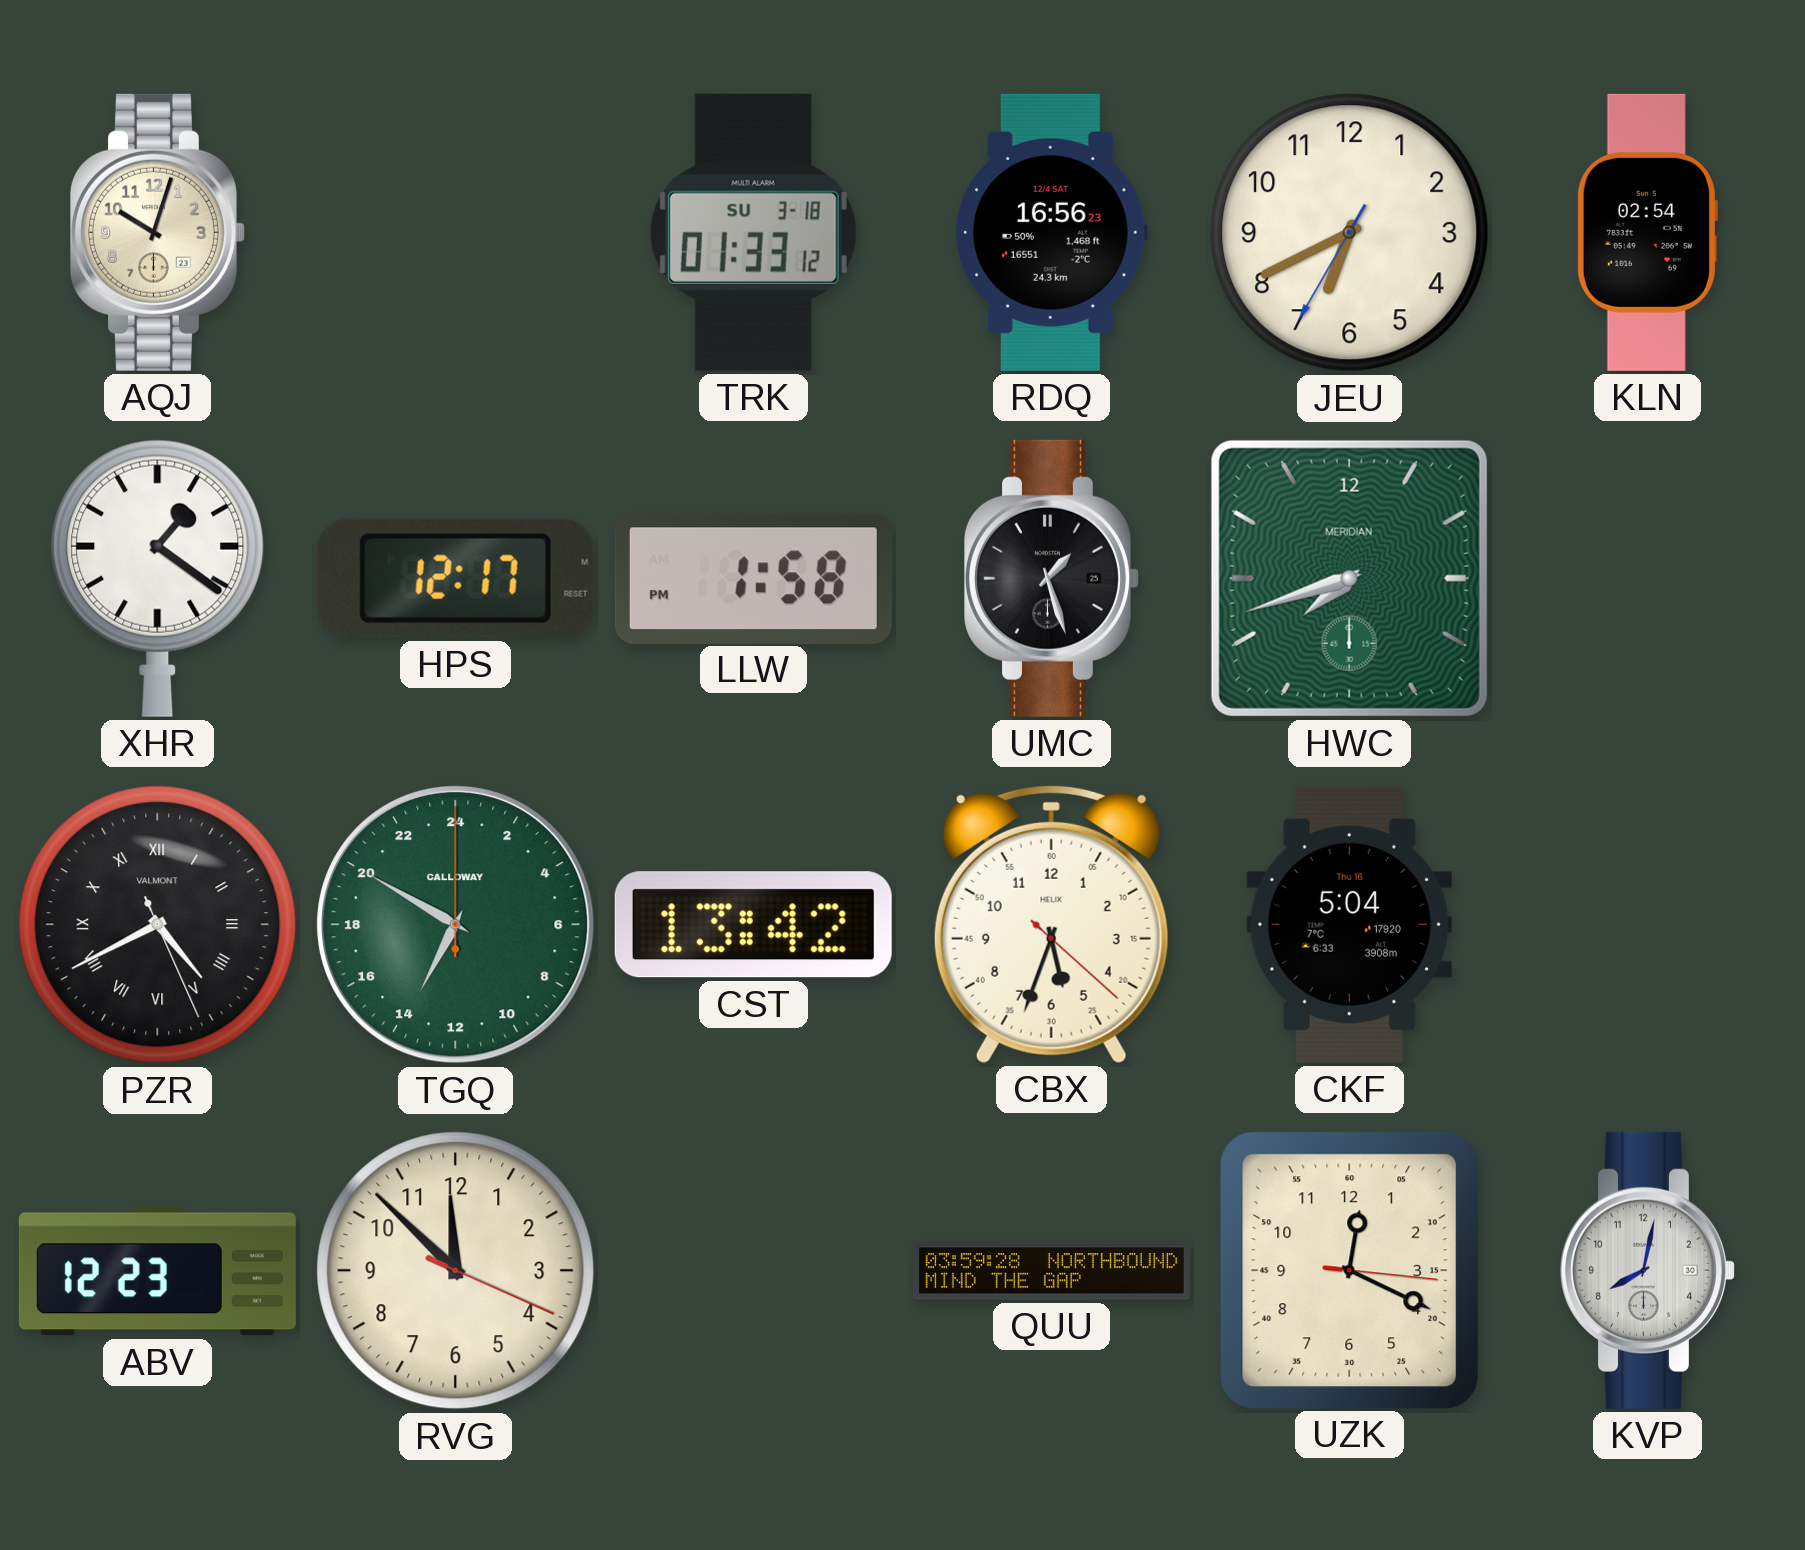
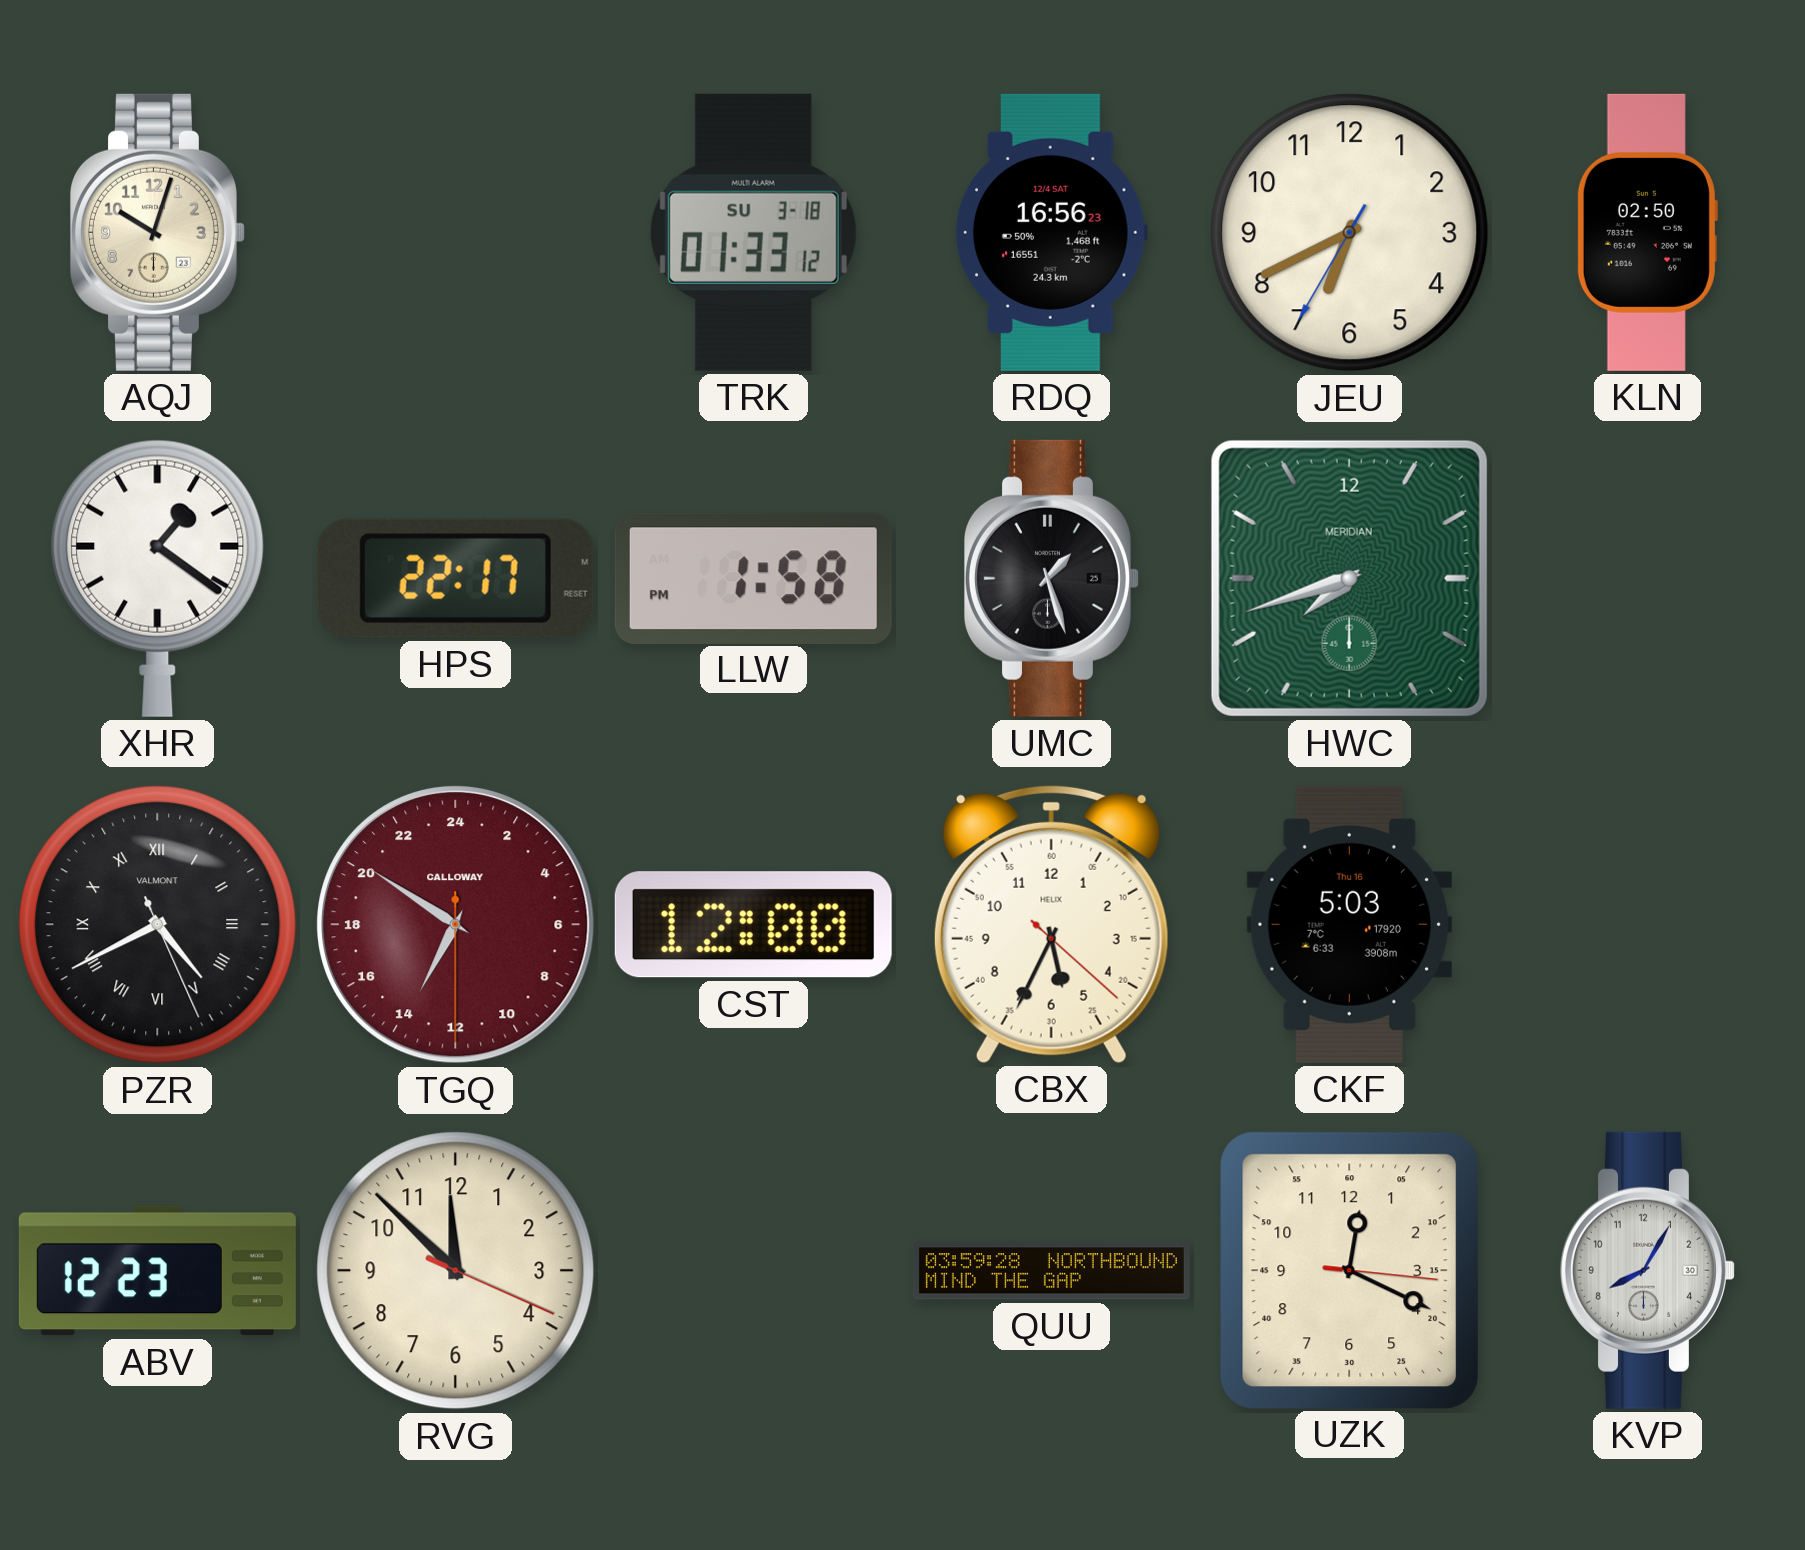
KLN: 02:54 -> 02:50
HPS: 12:17 -> 22:17
TGQ: 13:50:00 -> 13:50:30
TGQ dial: green -> burgundy
CST: 13:42 -> 12:00
CBX: 5:33 -> 5:34
CKF: 5:04 -> 5:03
KVP: 8:02 -> 8:05
